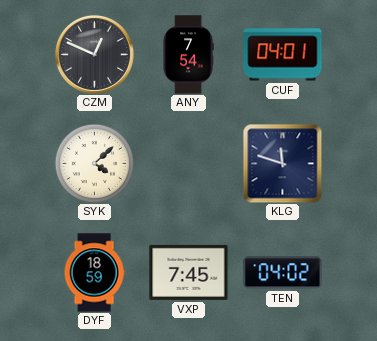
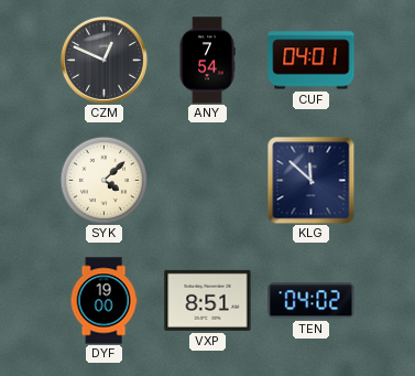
KLG: 11:48 -> 11:52
DYF: 18:59 -> 19:00
VXP: 7:45 -> 8:51
